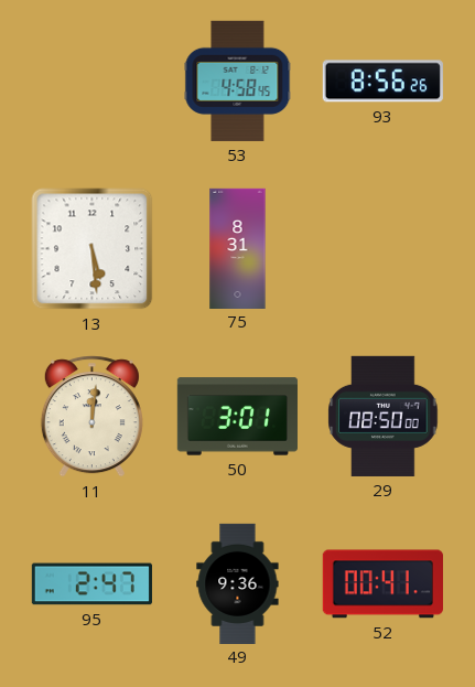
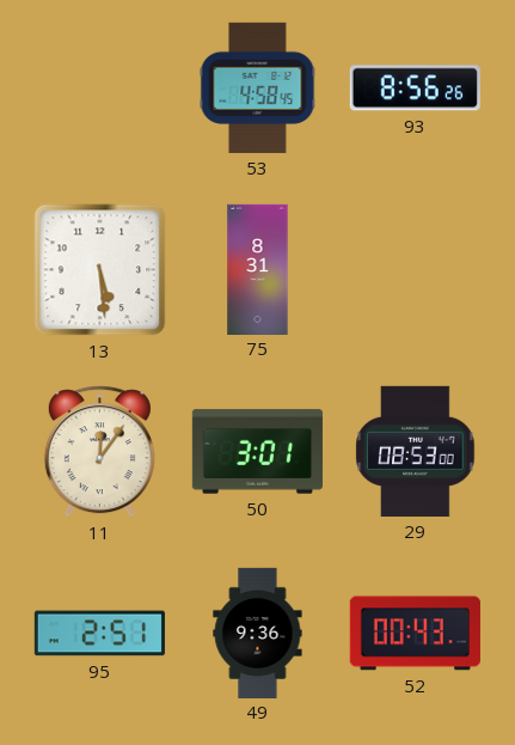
11: 12:01 -> 12:06
29: 08:50 -> 08:53
95: 2:47 -> 2:51
52: 00:41 -> 00:43
